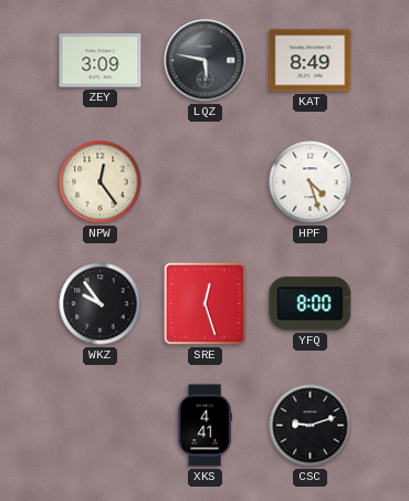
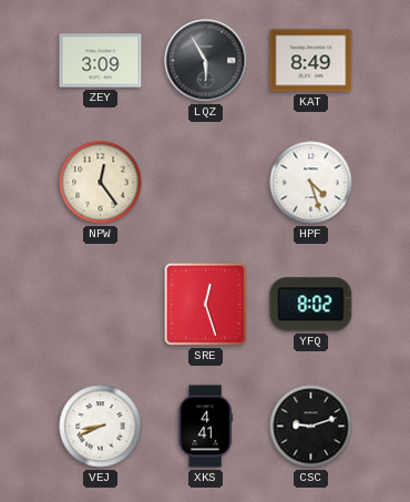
LQZ: 5:47 -> 5:55
WKZ: 9:54 -> none
YFQ: 8:00 -> 8:02
VEJ: none -> 8:41
